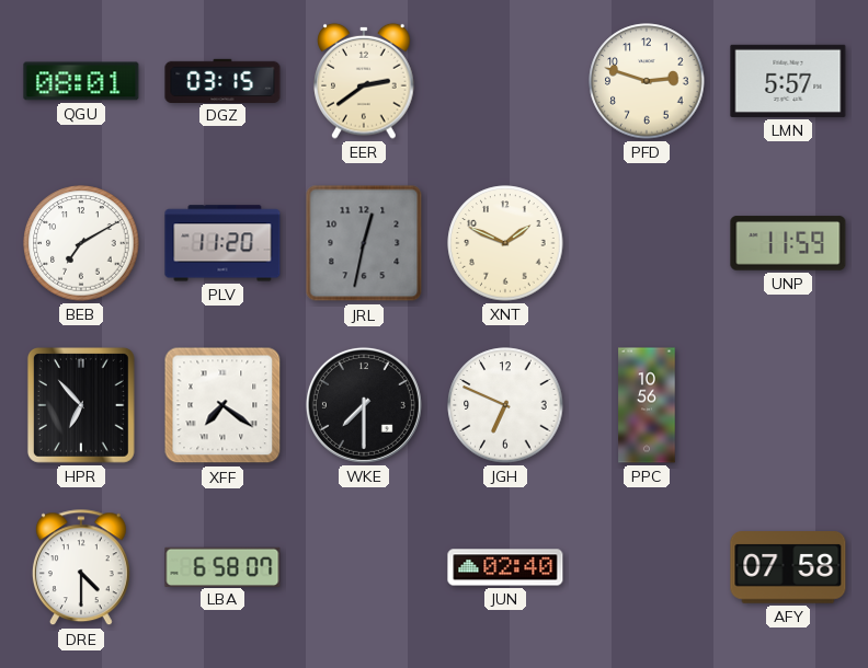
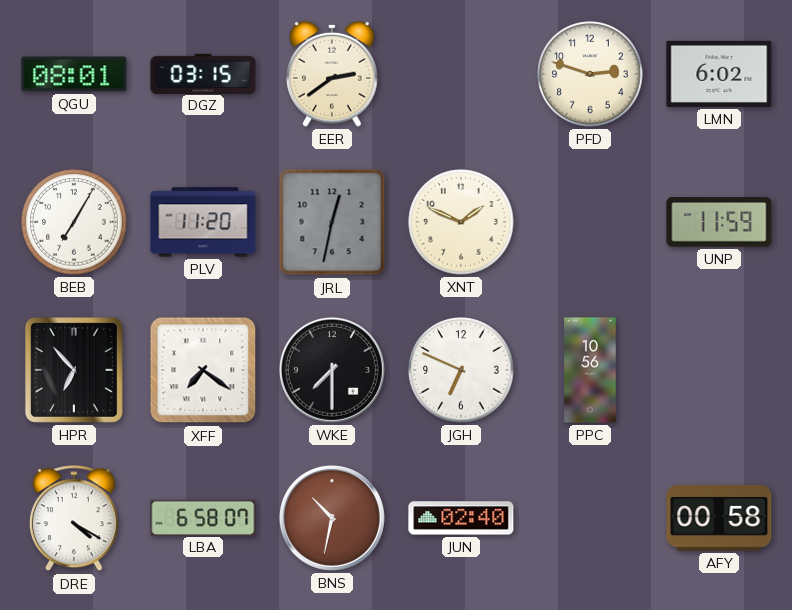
LMN: 5:57 -> 6:02
BEB: 7:10 -> 7:05
DRE: 4:30 -> 4:20
BNS: none -> 10:32
AFY: 07:58 -> 00:58
